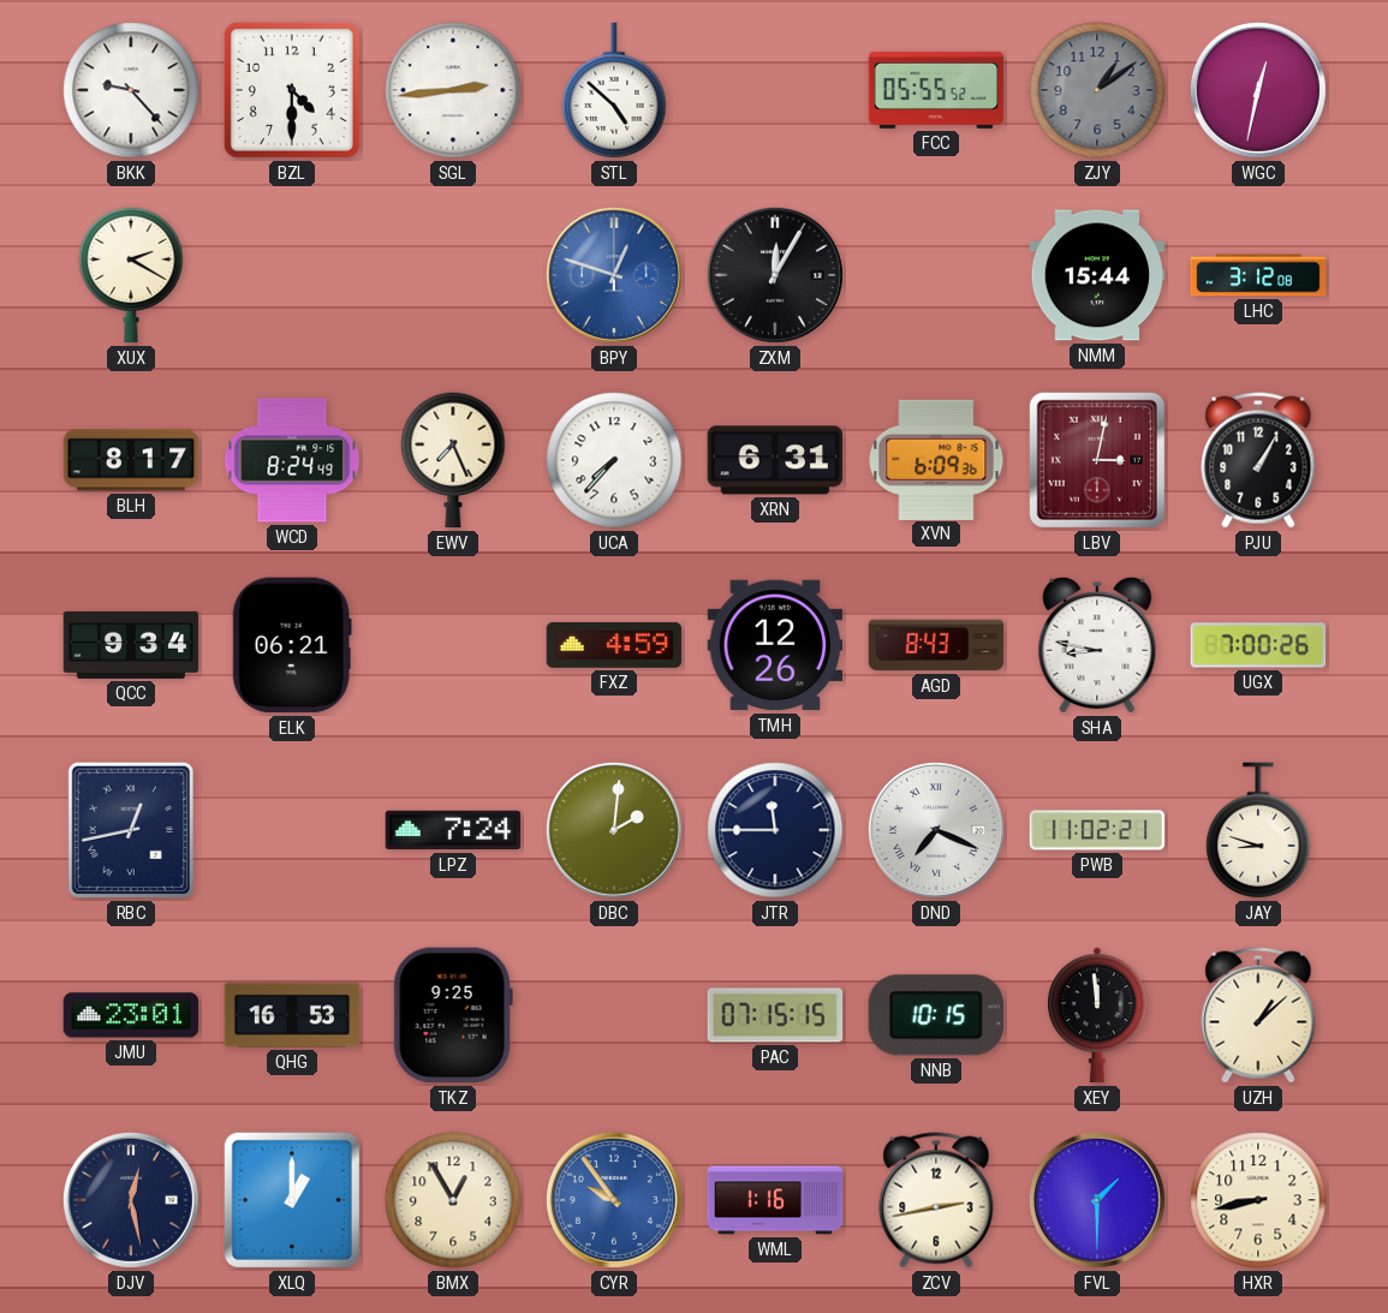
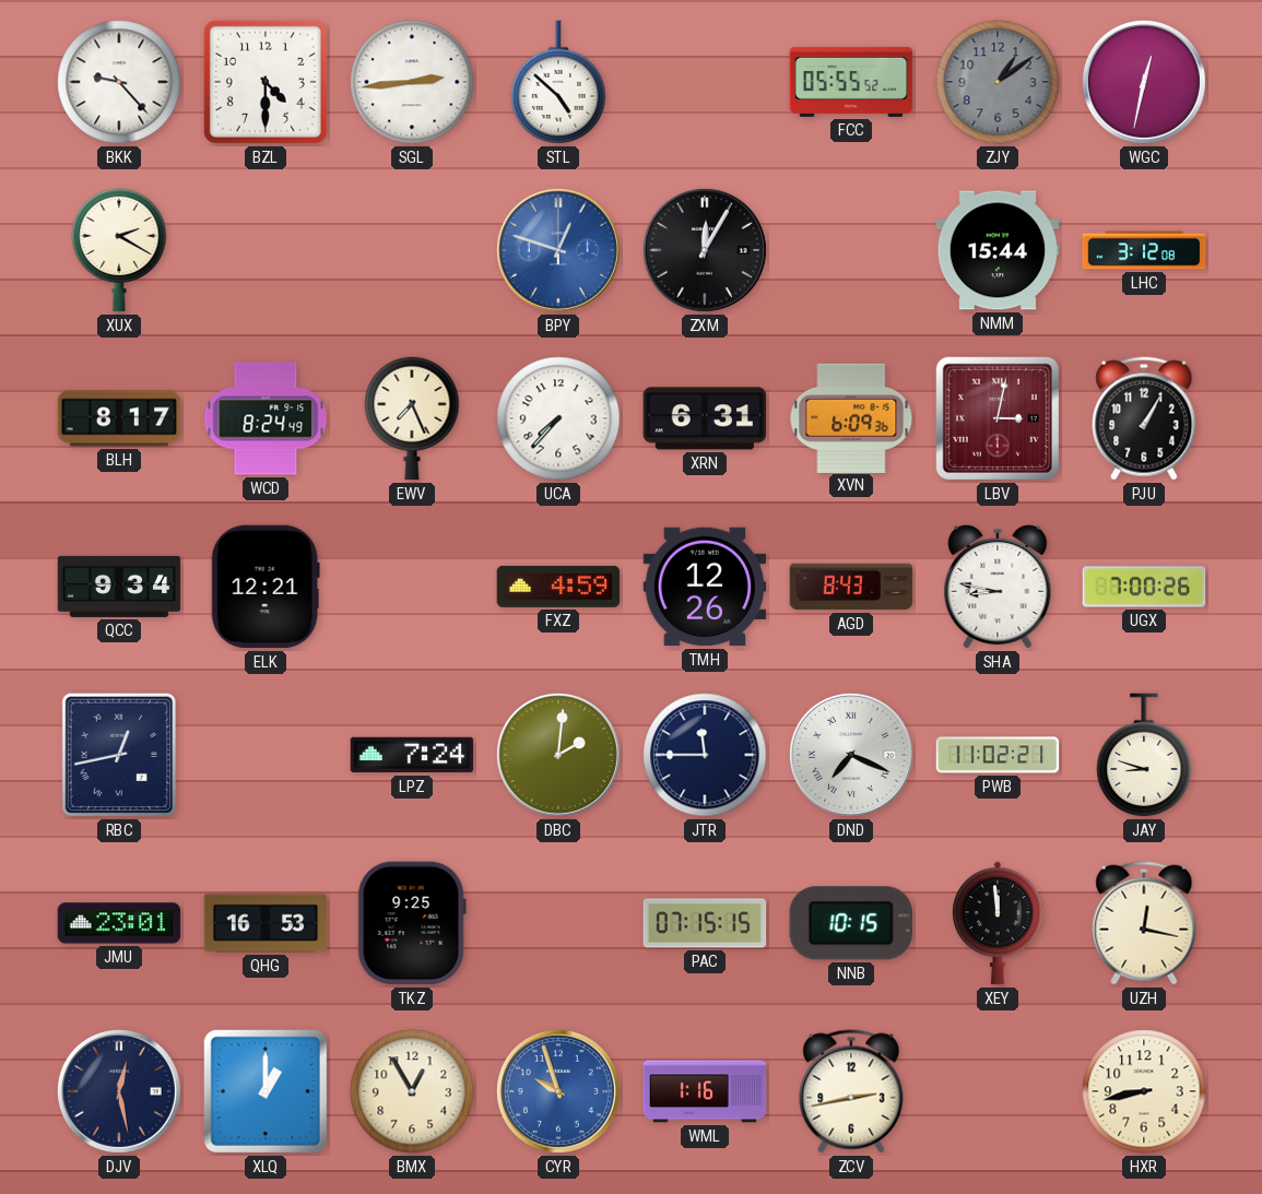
ELK: 06:21 -> 12:21
UZH: 1:08 -> 12:17
CYR: 9:54 -> 9:57
FVL: 1:30 -> none
